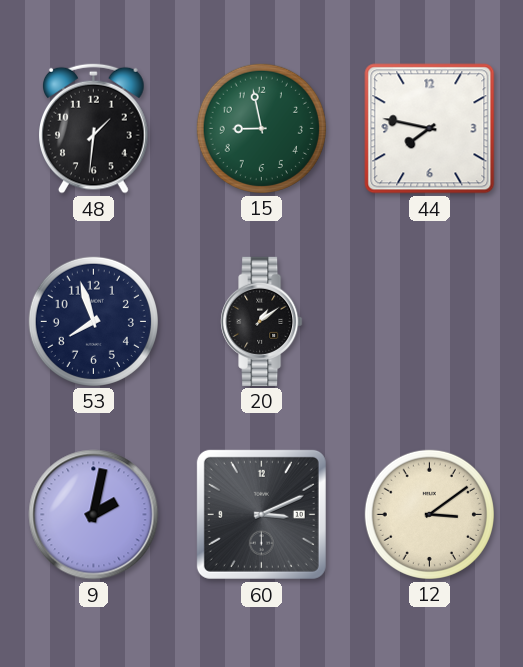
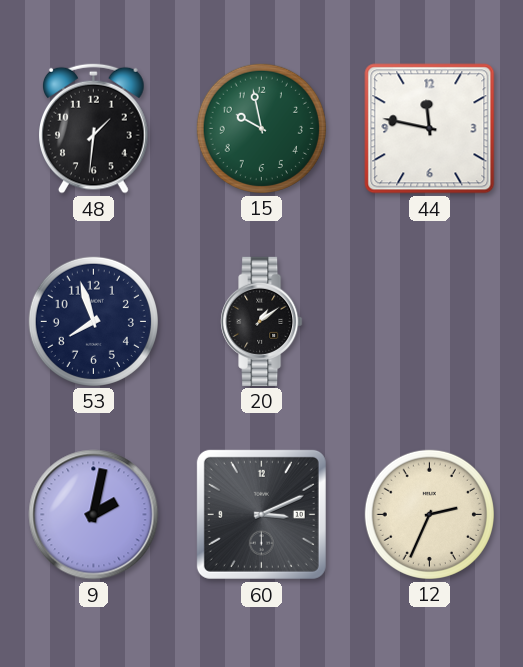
15: 8:58 -> 9:58
44: 7:47 -> 11:47
12: 3:09 -> 2:34
